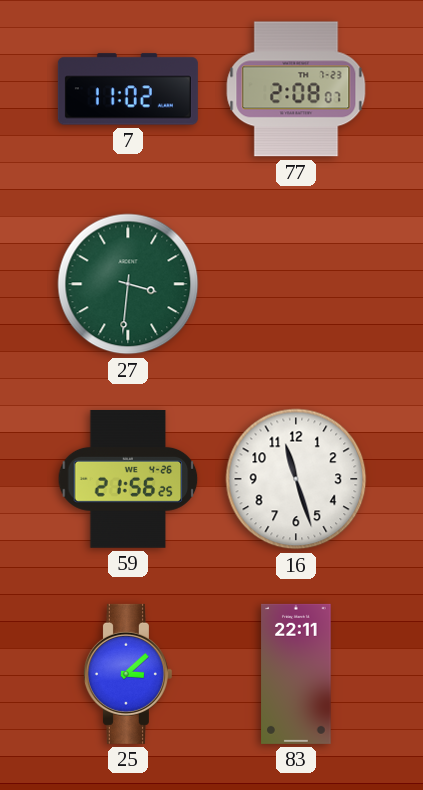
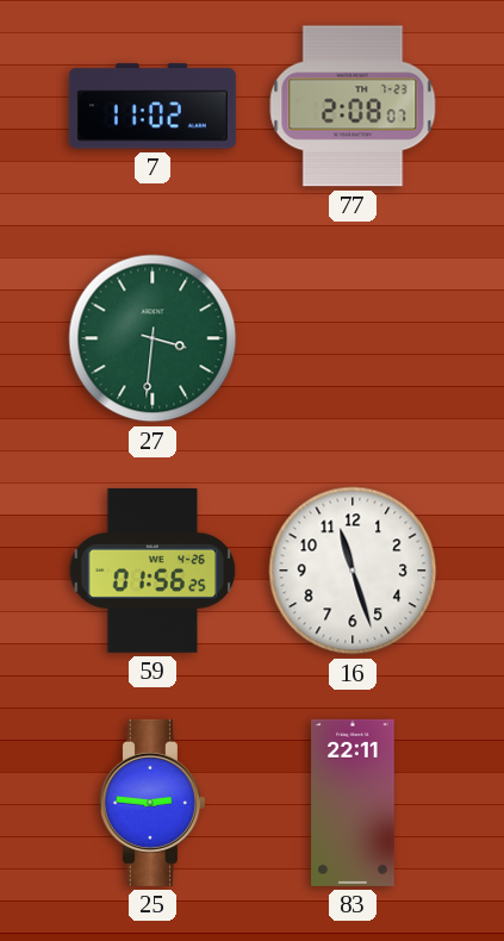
59: 21:56 -> 01:56
25: 3:08 -> 2:46
